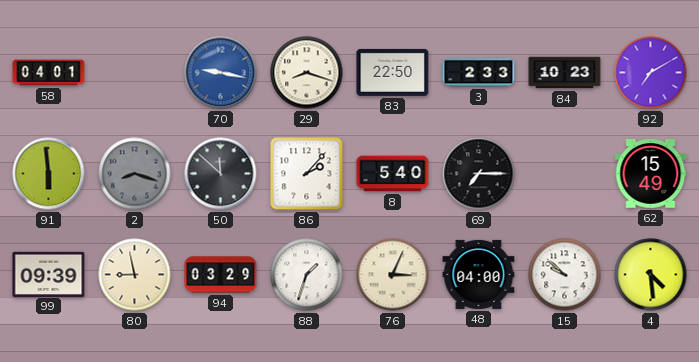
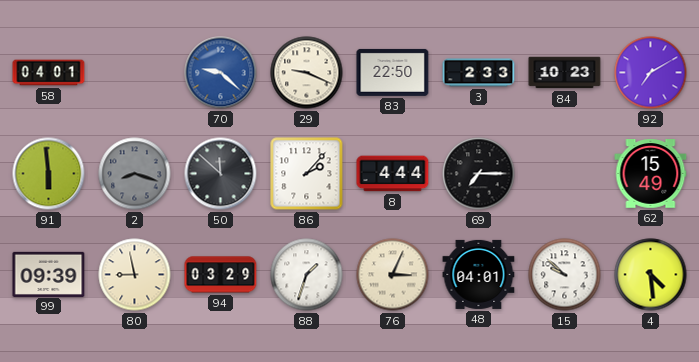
70: 9:17 -> 9:22
29: 8:18 -> 9:19
8: 5:40 -> 4:44
48: 04:00 -> 04:01
